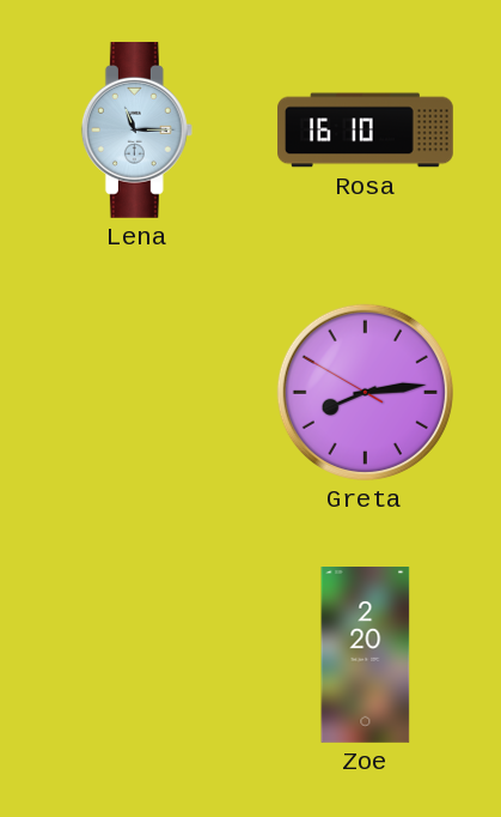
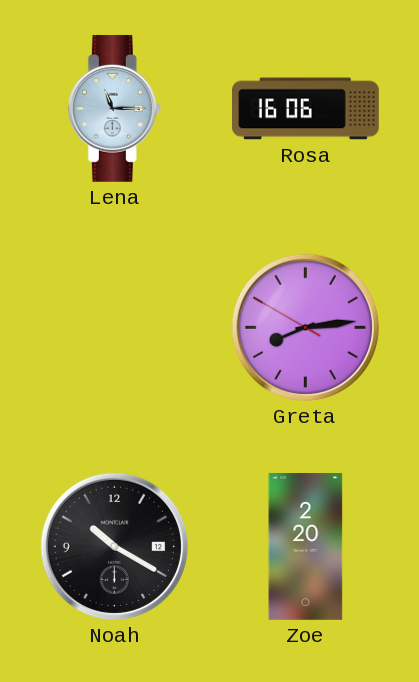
Rosa: 16:10 -> 16:06
Noah: none -> 10:20
